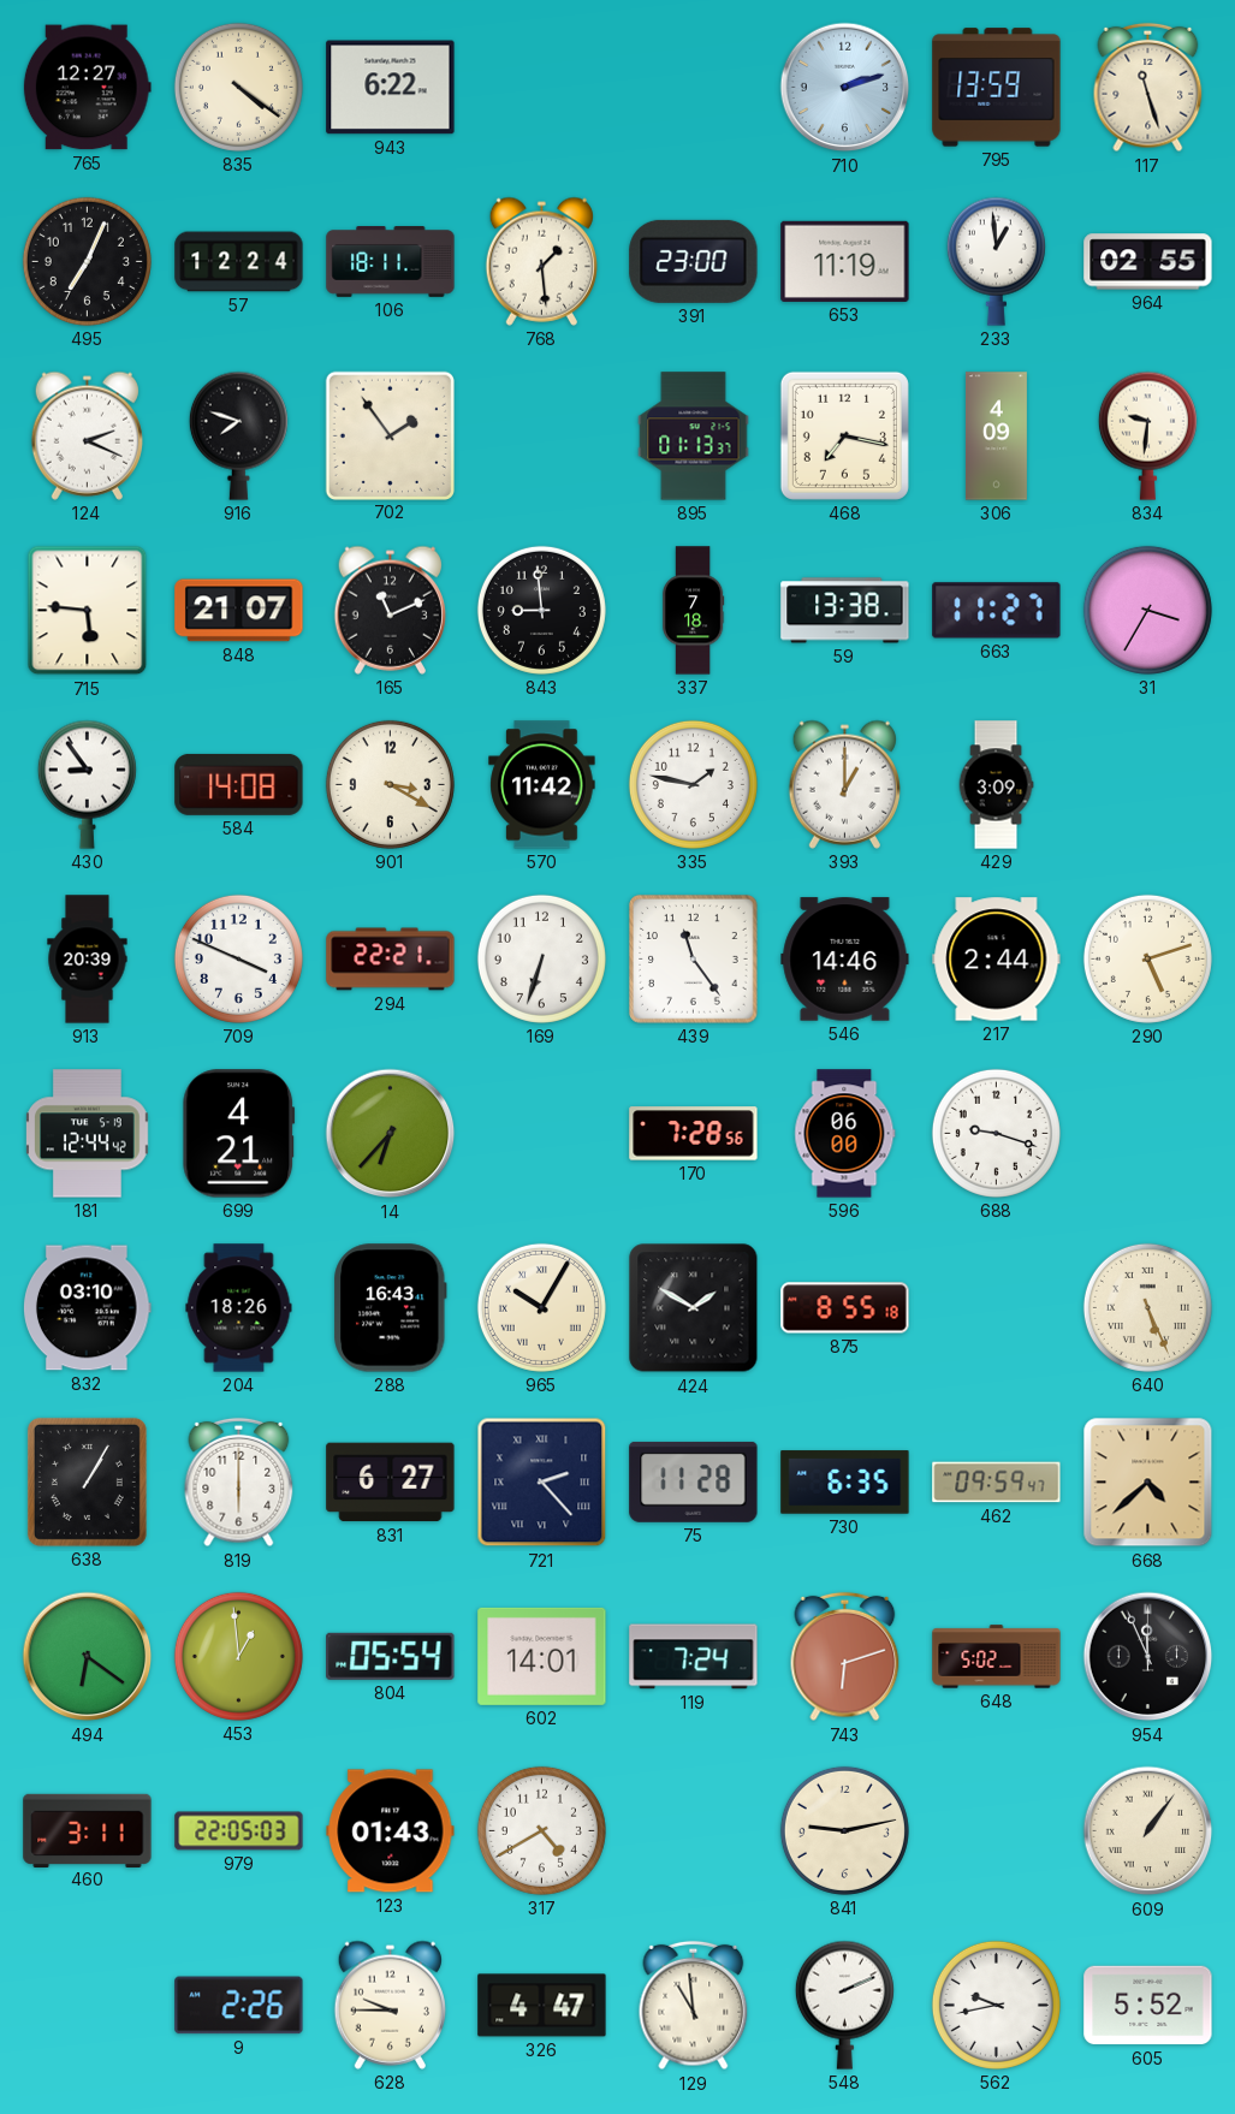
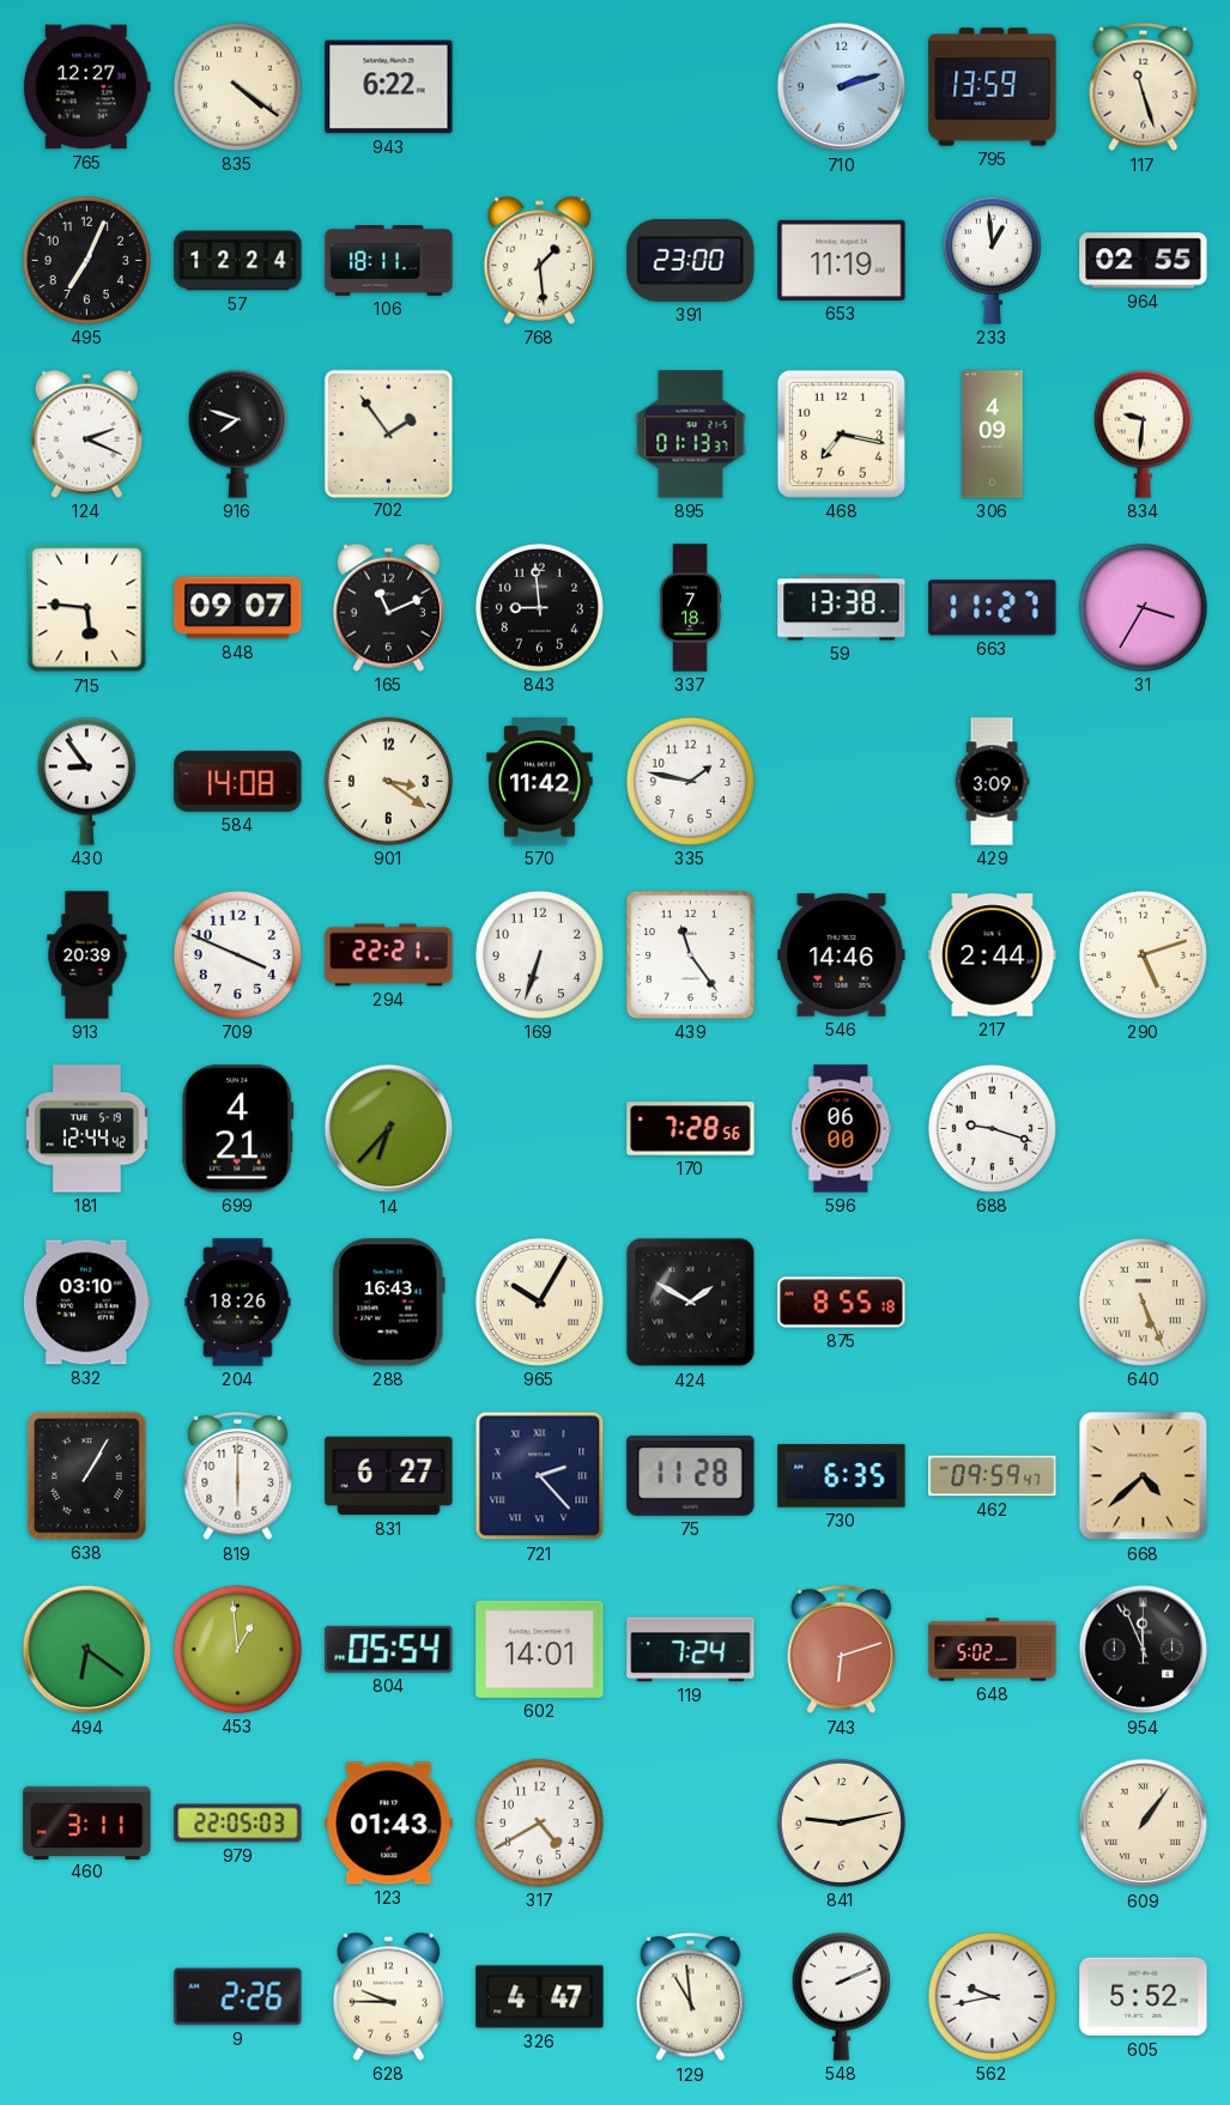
848: 21:07 -> 09:07
901: 3:20 -> 3:21
393: 1:00 -> none
